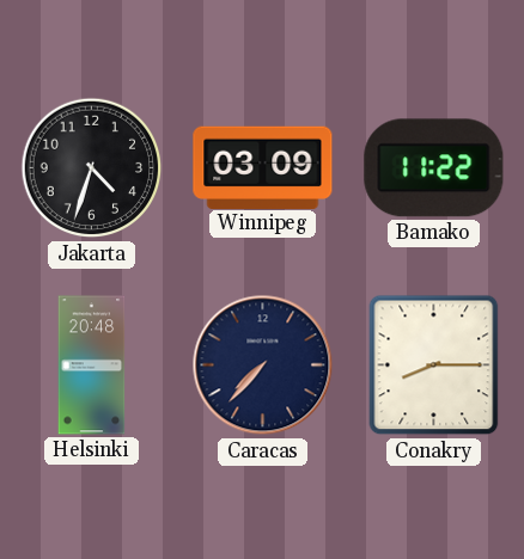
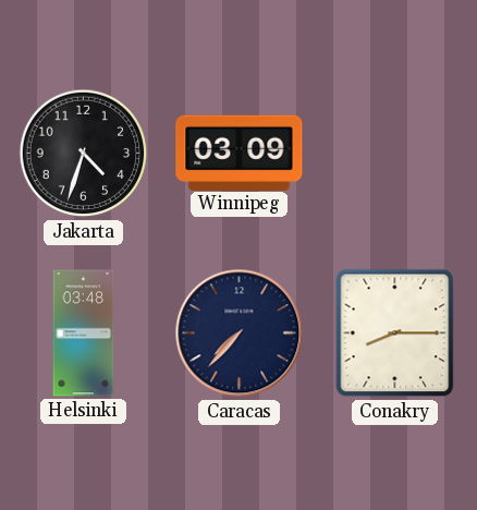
Bamako: 11:22 -> none
Helsinki: 20:48 -> 03:48
